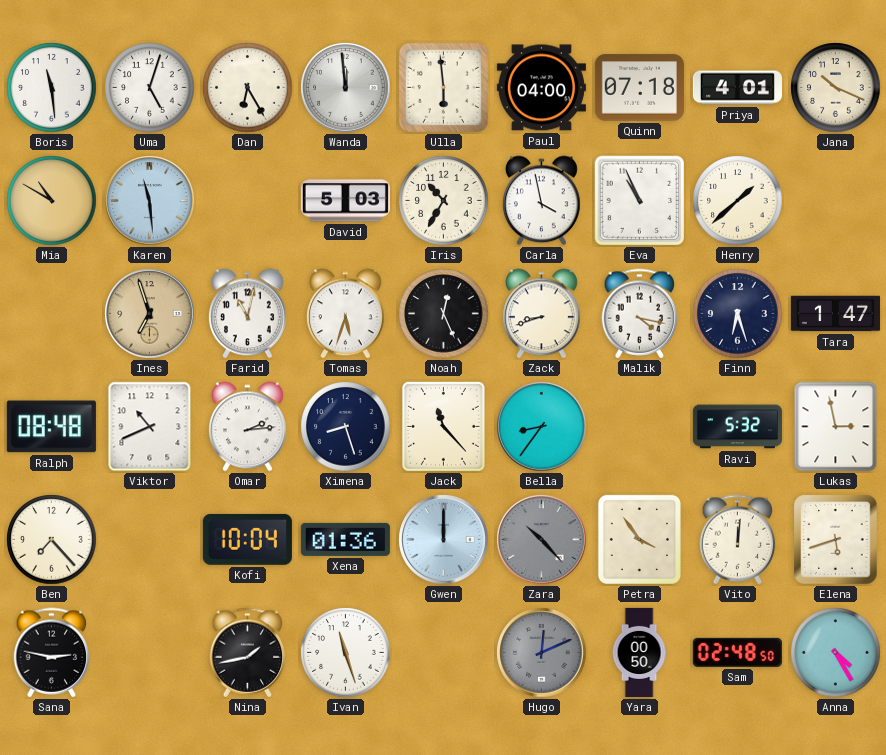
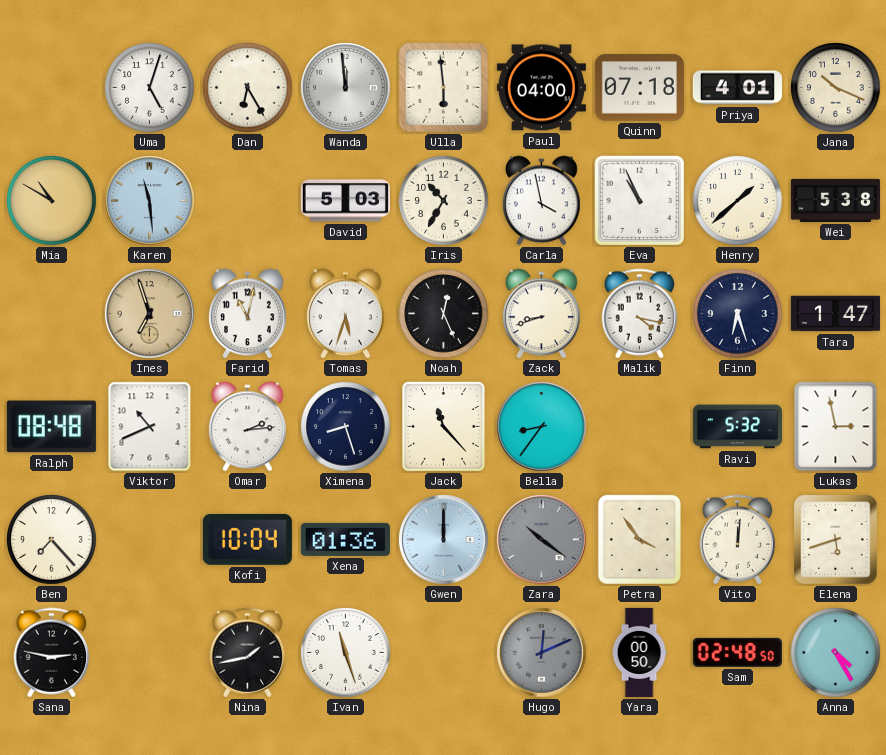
Boris: 11:29 -> none
Wei: none -> 5:38
Zara: 10:23 -> 10:21
